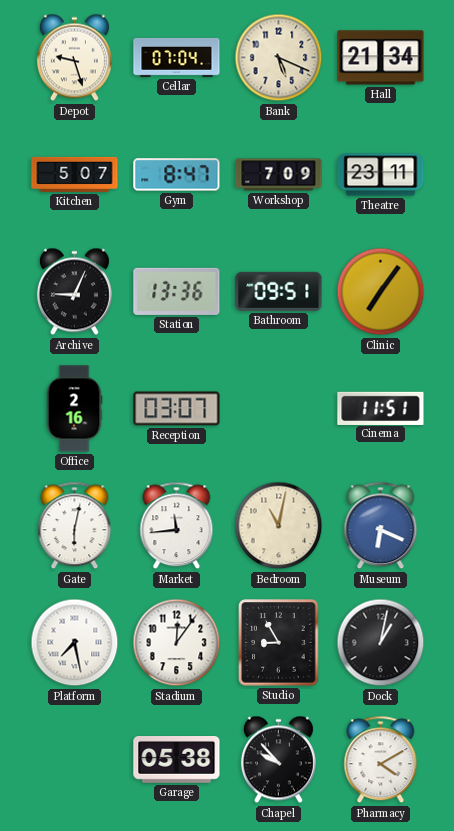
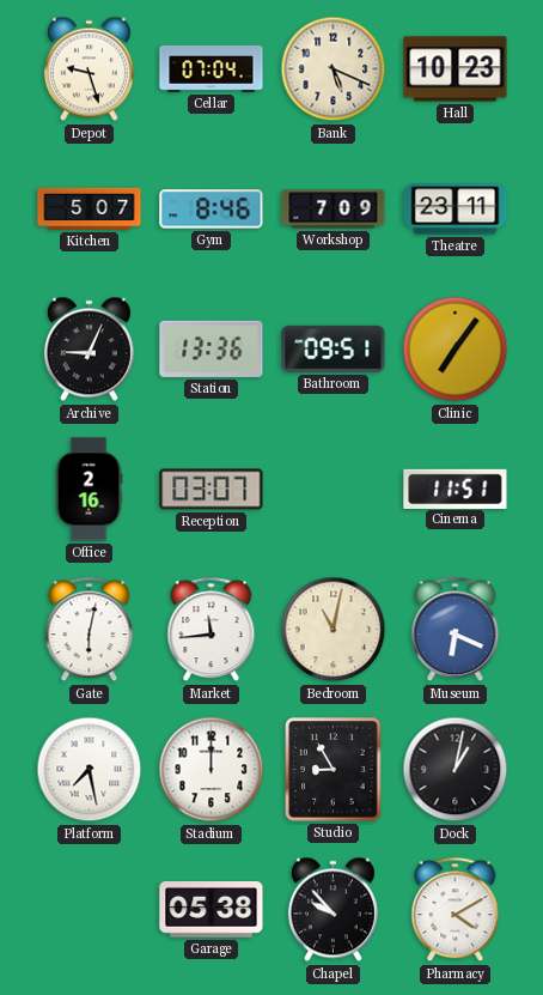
Hall: 21:34 -> 10:23
Gym: 8:47 -> 8:46
Stadium: 12:06 -> 12:00
